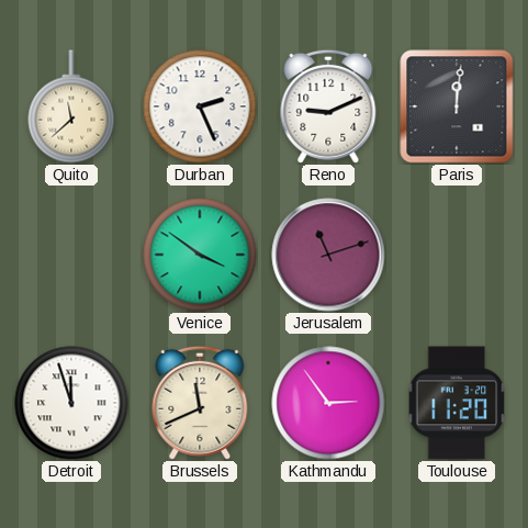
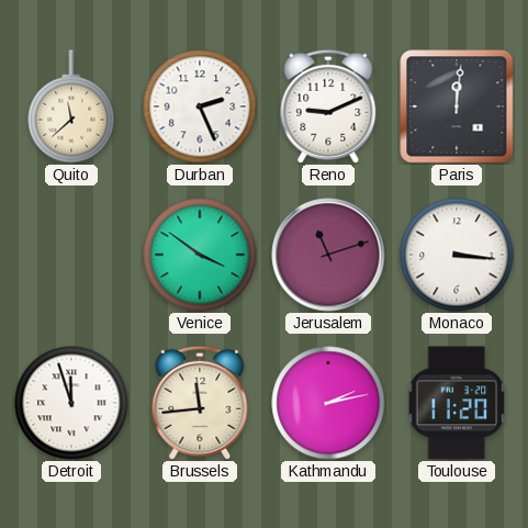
Monaco: none -> 3:16
Brussels: 11:41 -> 11:44
Kathmandu: 2:54 -> 2:13
